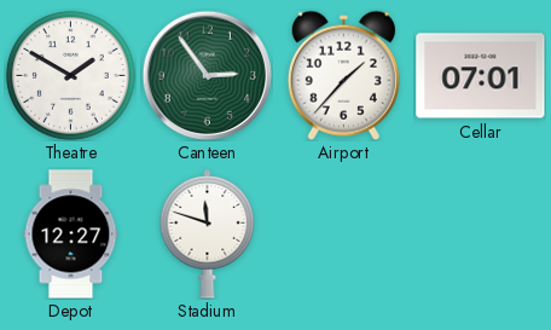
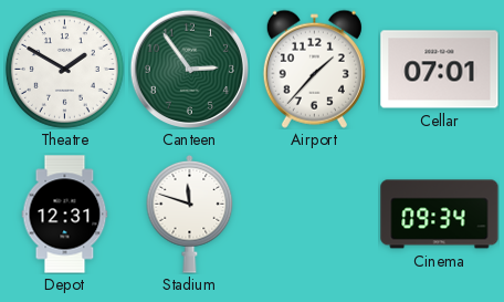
Depot: 12:27 -> 12:31
Cinema: none -> 09:34
